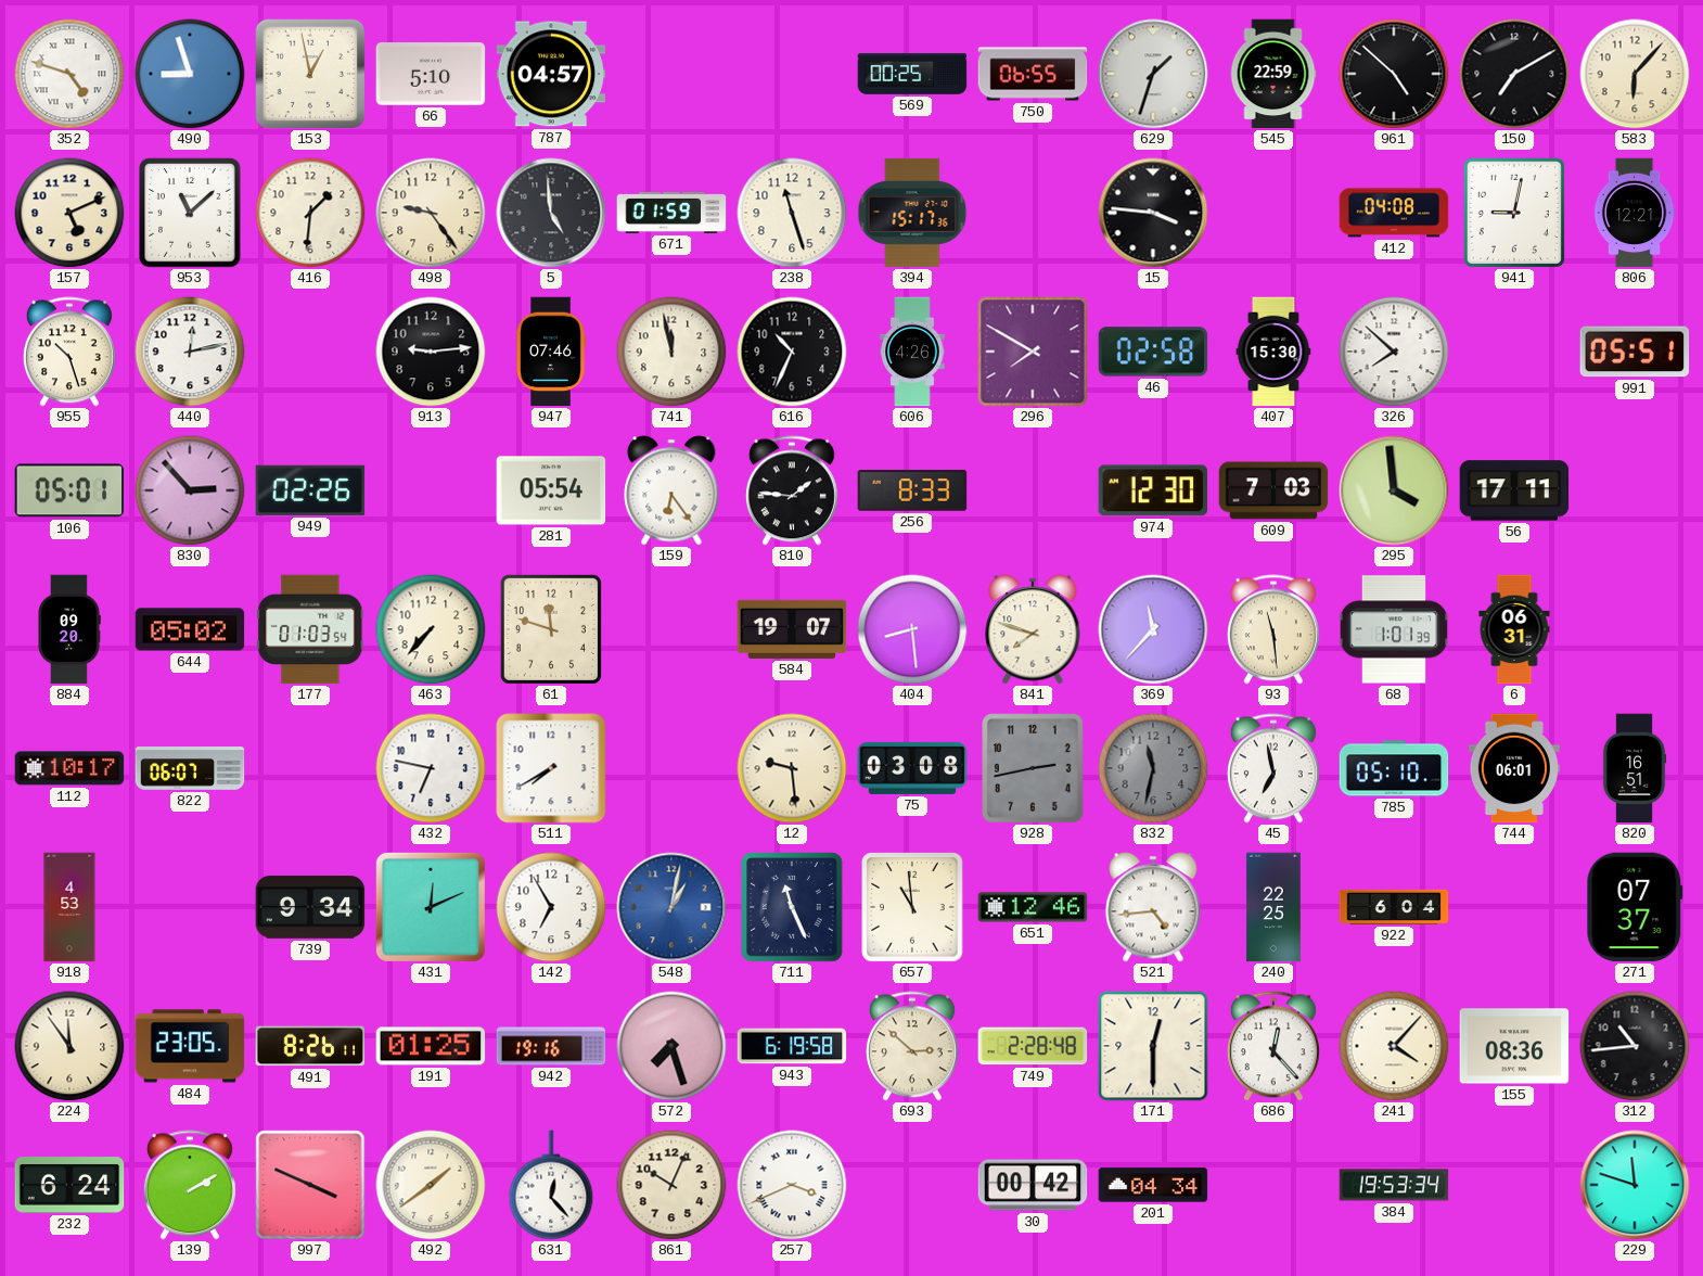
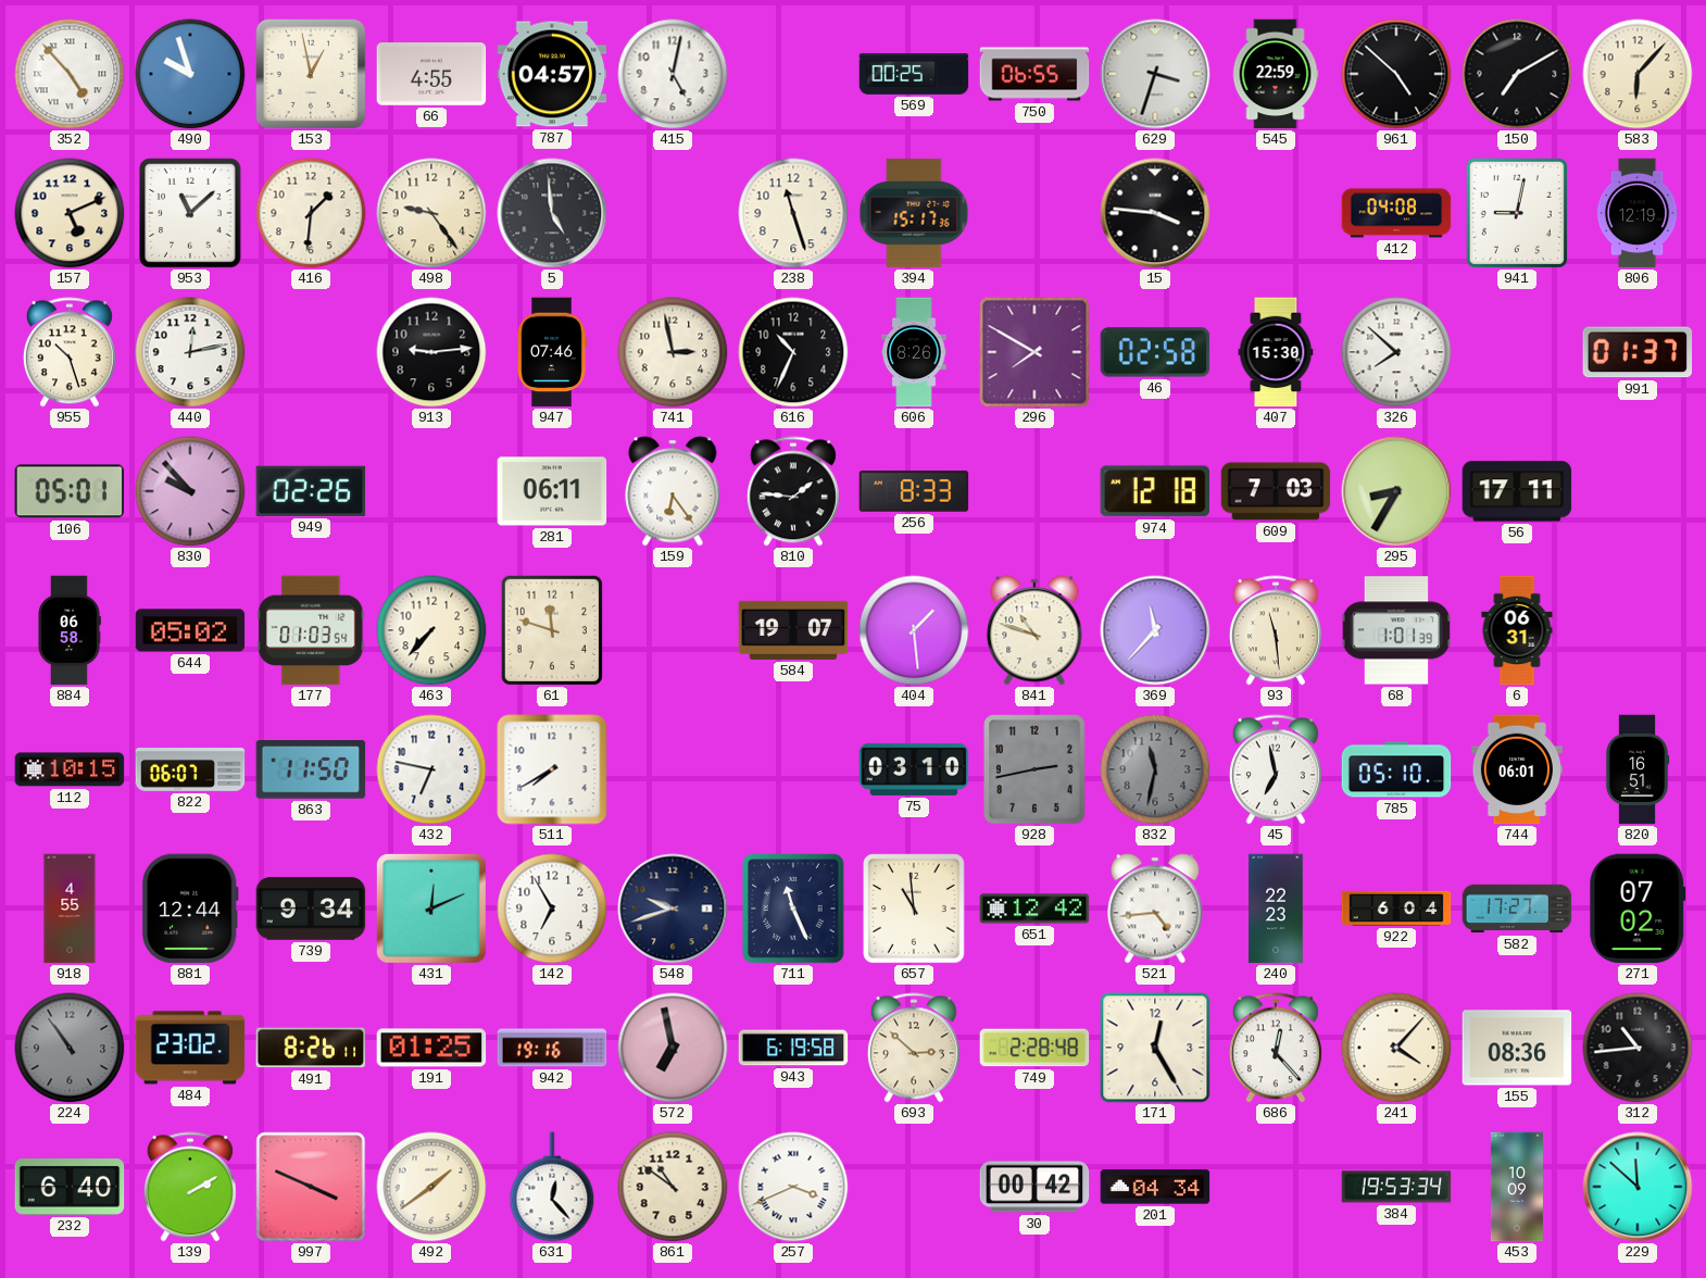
352: 4:48 -> 4:53
490: 8:57 -> 9:57
66: 5:10 -> 4:55
415: none -> 5:02
629: 1:33 -> 3:33
671: 01:59 -> none
806: 12:21 -> 12:19
741: 11:58 -> 2:58
606: 4:26 -> 8:26
991: 05:51 -> 01:37
830: 2:53 -> 9:53
281: 05:54 -> 06:11
974: 12:30 -> 12:18
295: 3:59 -> 8:35
884: 09:20 -> 06:58
404: 8:29 -> 1:29
841: 7:48 -> 10:48
112: 10:17 -> 10:15
863: none -> 11:50
12: 9:29 -> none
75: 03:08 -> 03:10
918: 4:53 -> 4:55
881: none -> 12:44
548: 1:02 -> 9:42
548 dial: blue -> navy
651: 12:46 -> 12:42
240: 22:25 -> 22:23
582: none -> 17:27
271: 07:37 -> 07:02
224: 11:54 -> 10:54
224 dial: cream -> grey
484: 23:05 -> 23:02
572: 7:27 -> 6:58
171: 12:30 -> 12:25
232: 6:24 -> 6:40
861: 10:04 -> 10:51
453: none -> 10:09
229: 11:48 -> 11:52
